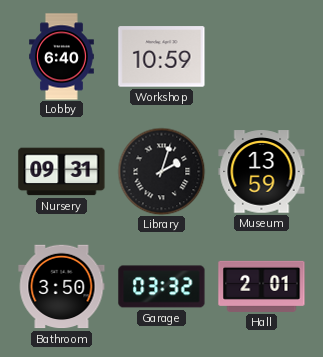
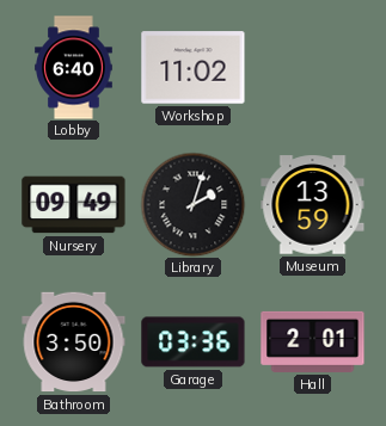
Workshop: 10:59 -> 11:02
Nursery: 09:31 -> 09:49
Garage: 03:32 -> 03:36
